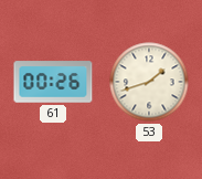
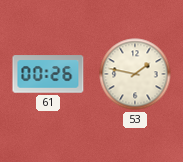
53: 1:42 -> 1:47
